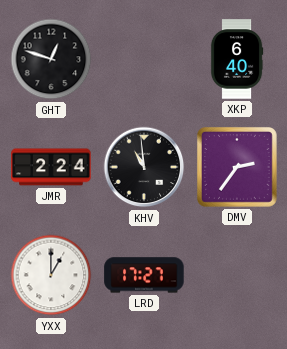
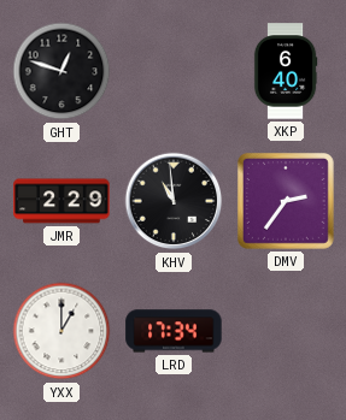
JMR: 2:24 -> 2:29
LRD: 17:27 -> 17:34
